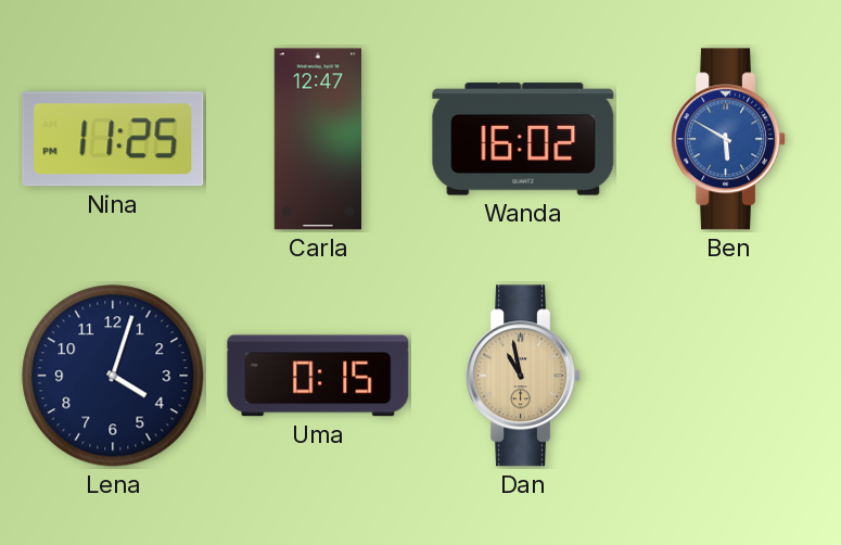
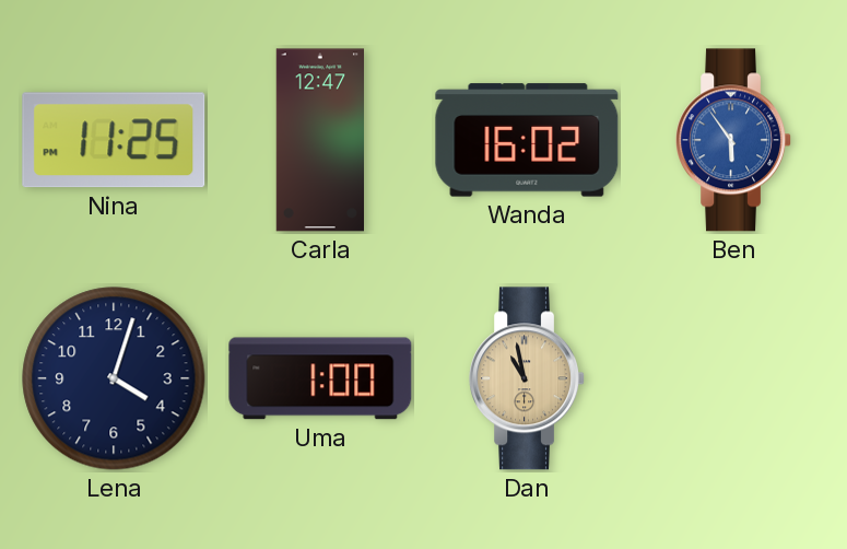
Ben: 5:50 -> 5:54
Uma: 0:15 -> 1:00
